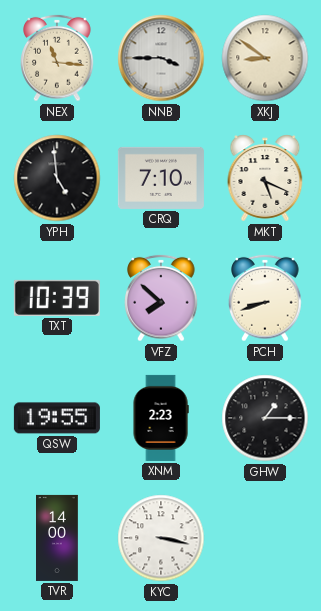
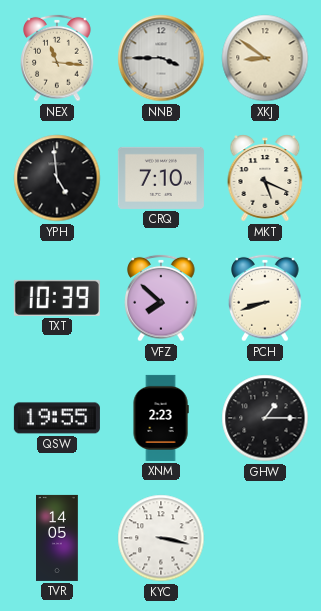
TVR: 14:00 -> 14:05
